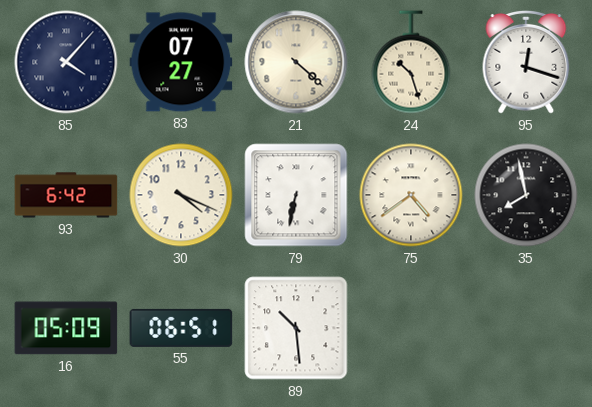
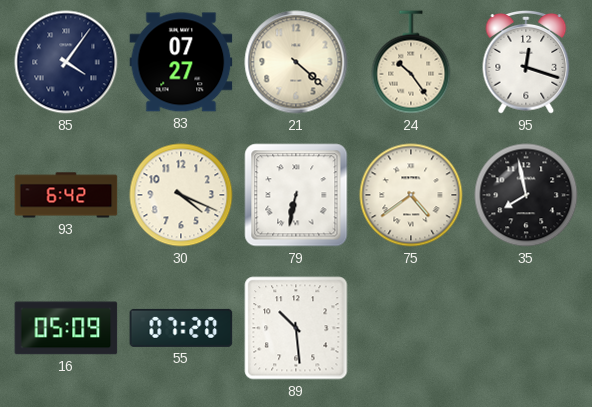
85: 4:07 -> 4:06
24: 10:27 -> 10:24
55: 06:51 -> 07:20
